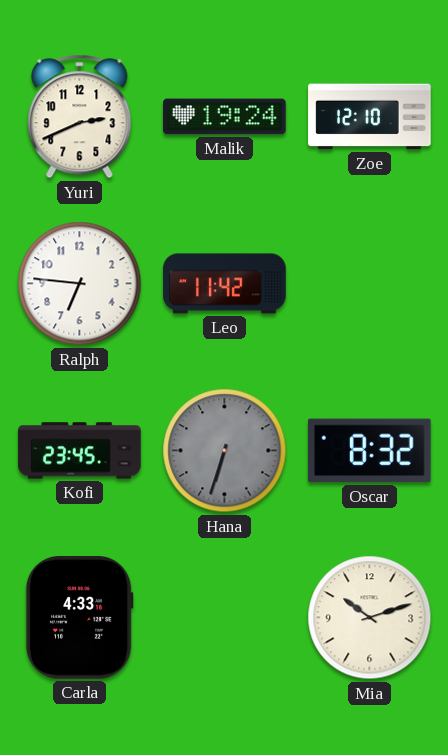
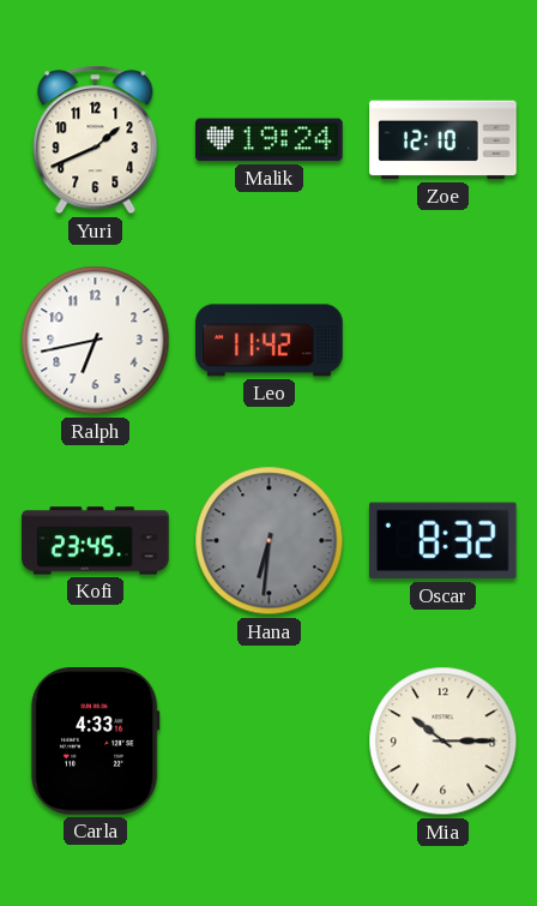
Yuri: 2:41 -> 1:41
Ralph: 6:46 -> 6:43
Hana: 6:33 -> 6:31
Mia: 10:12 -> 10:15
